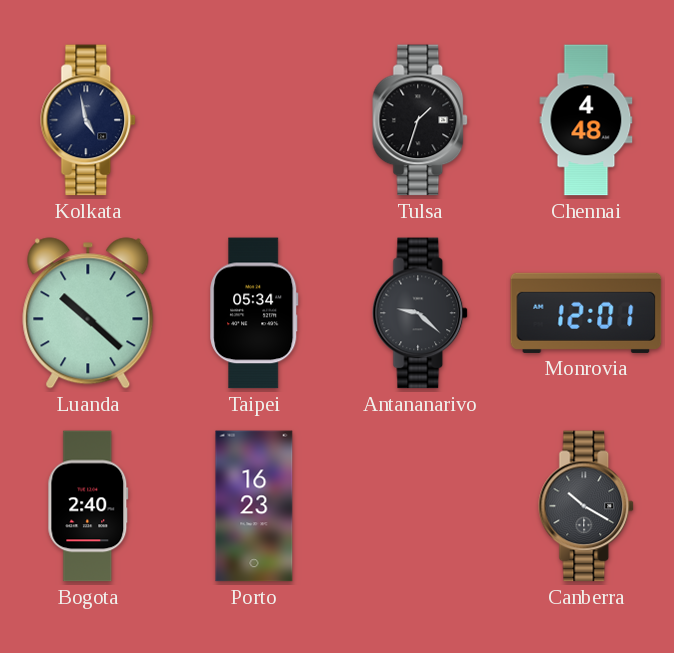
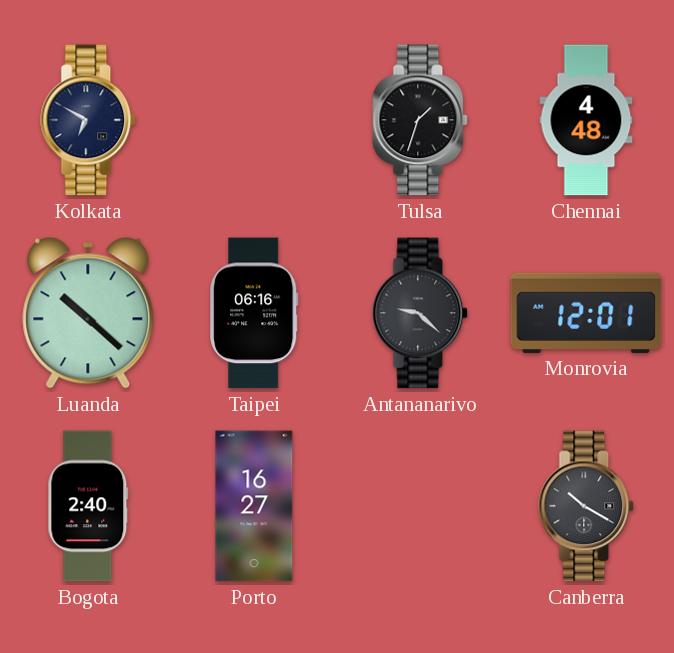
Kolkata: 4:58 -> 6:50
Taipei: 05:34 -> 06:16
Porto: 16:23 -> 16:27
